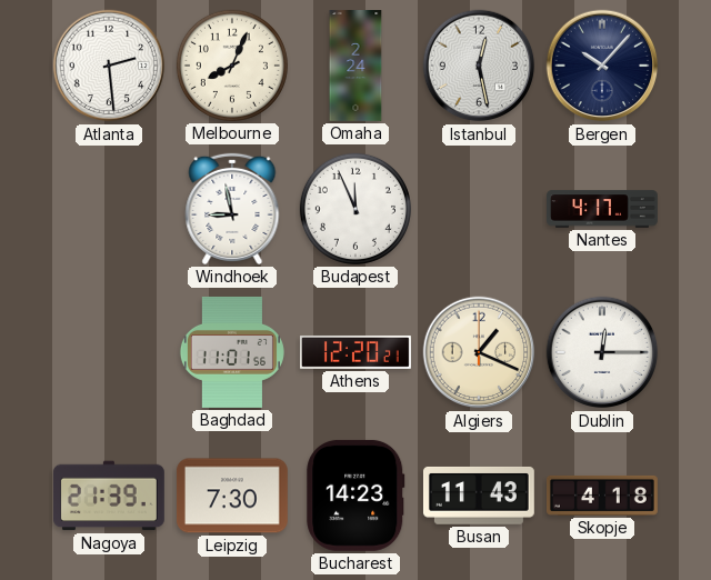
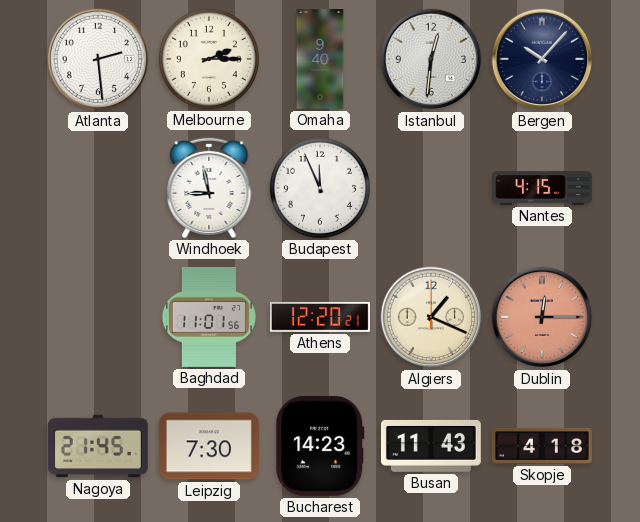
Melbourne: 8:04 -> 2:15
Omaha: 2:24 -> 9:40
Istanbul: 12:28 -> 12:31
Nantes: 4:17 -> 4:15
Dublin dial: white -> salmon
Nagoya: 21:39 -> 21:45
